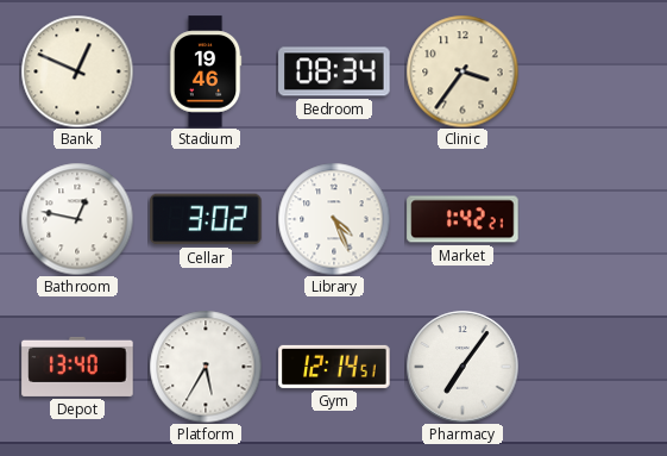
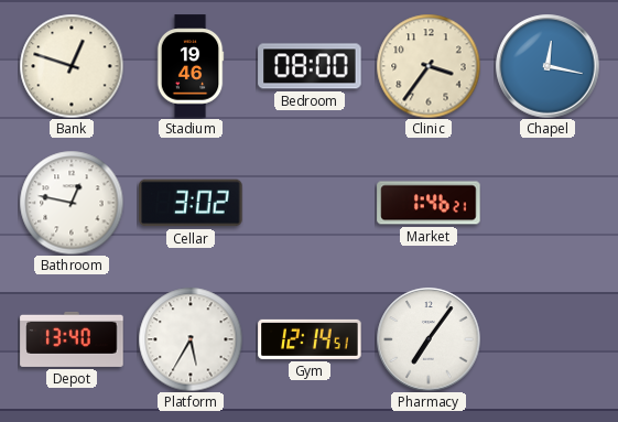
Bank: 12:49 -> 12:48
Bedroom: 08:34 -> 08:00
Chapel: none -> 12:17
Library: 4:26 -> none
Market: 1:42 -> 1:46
